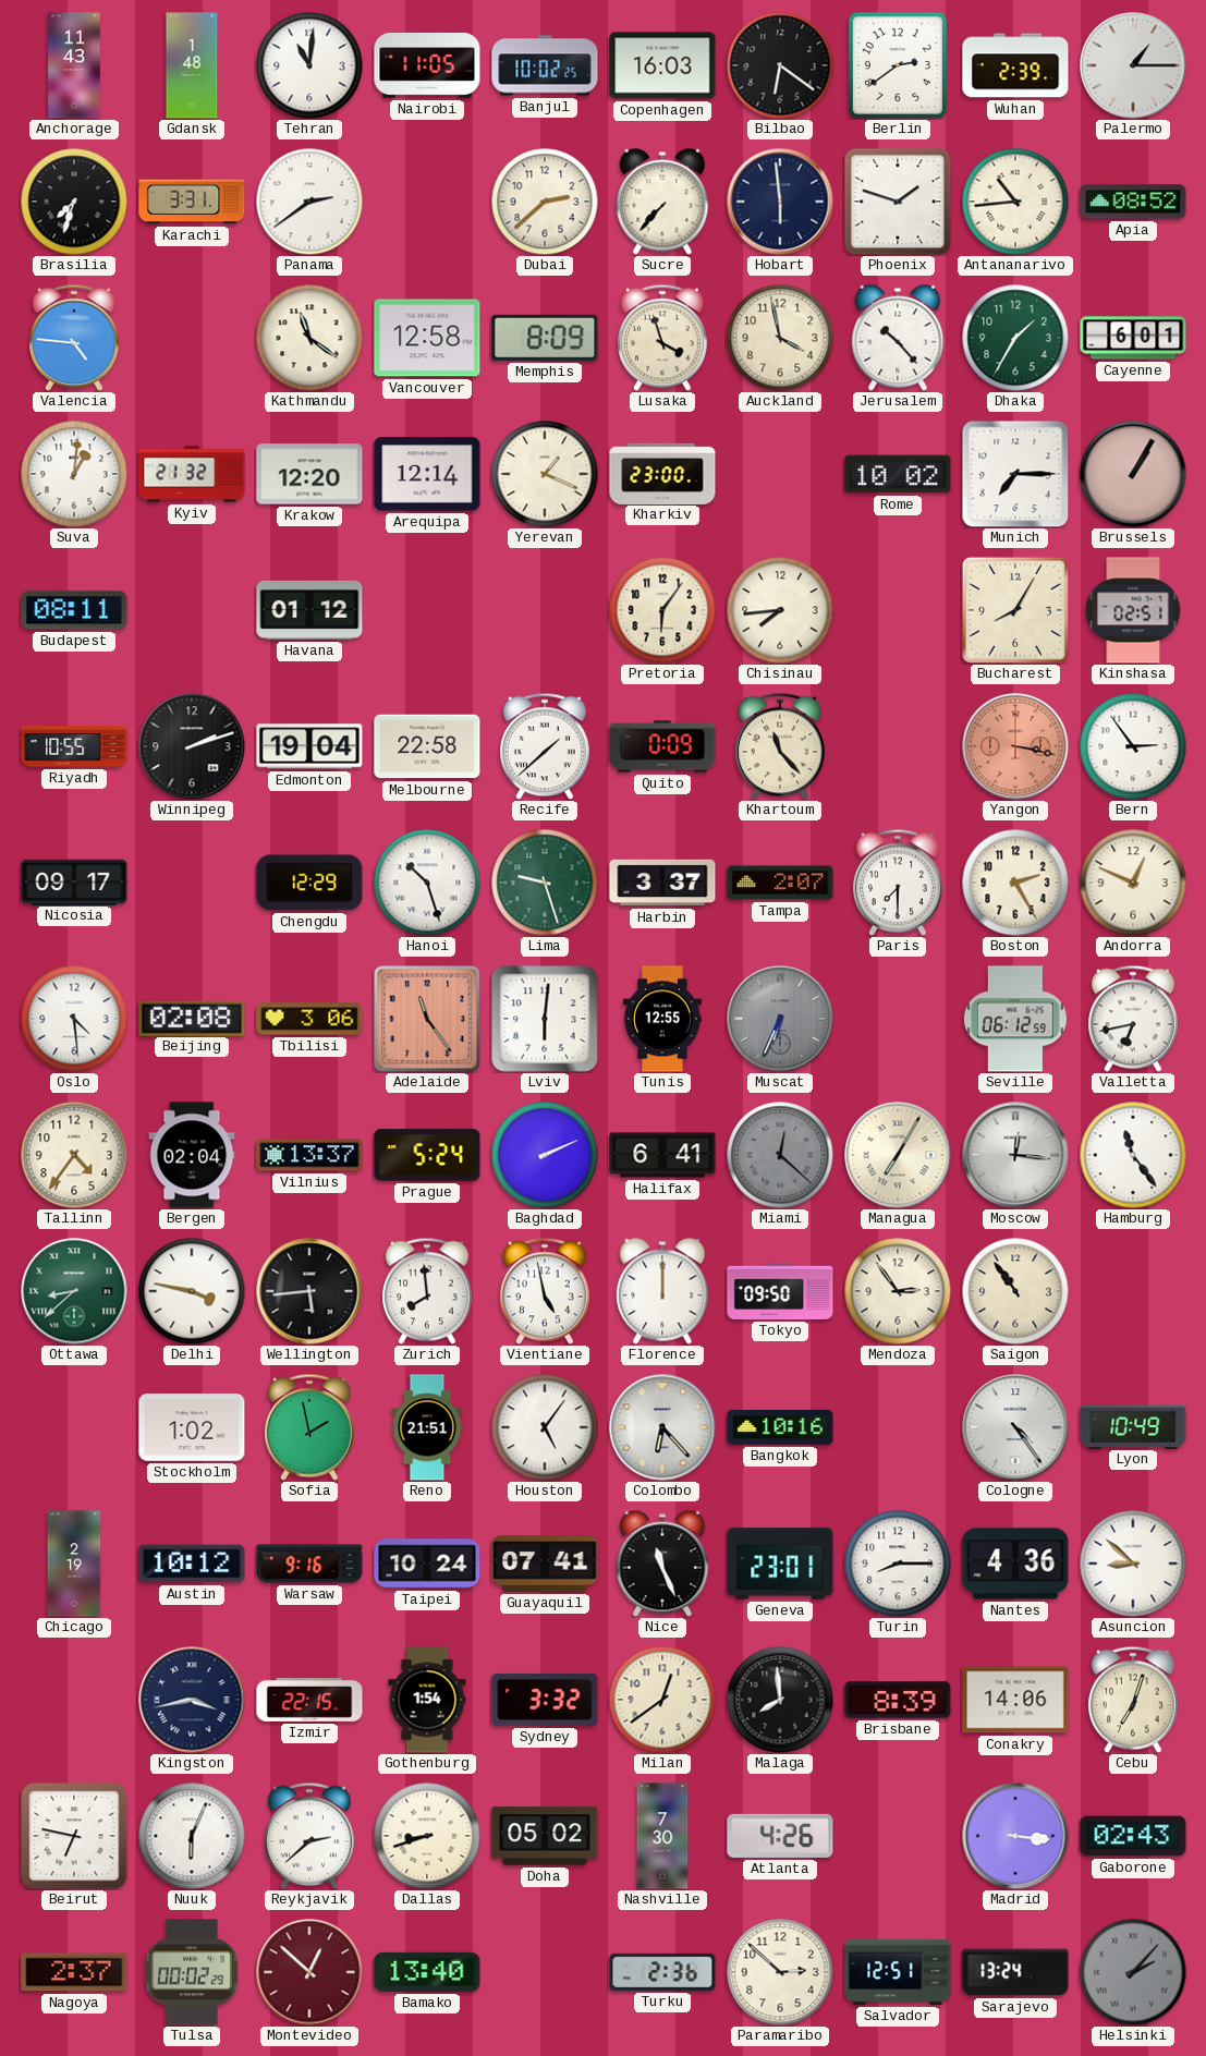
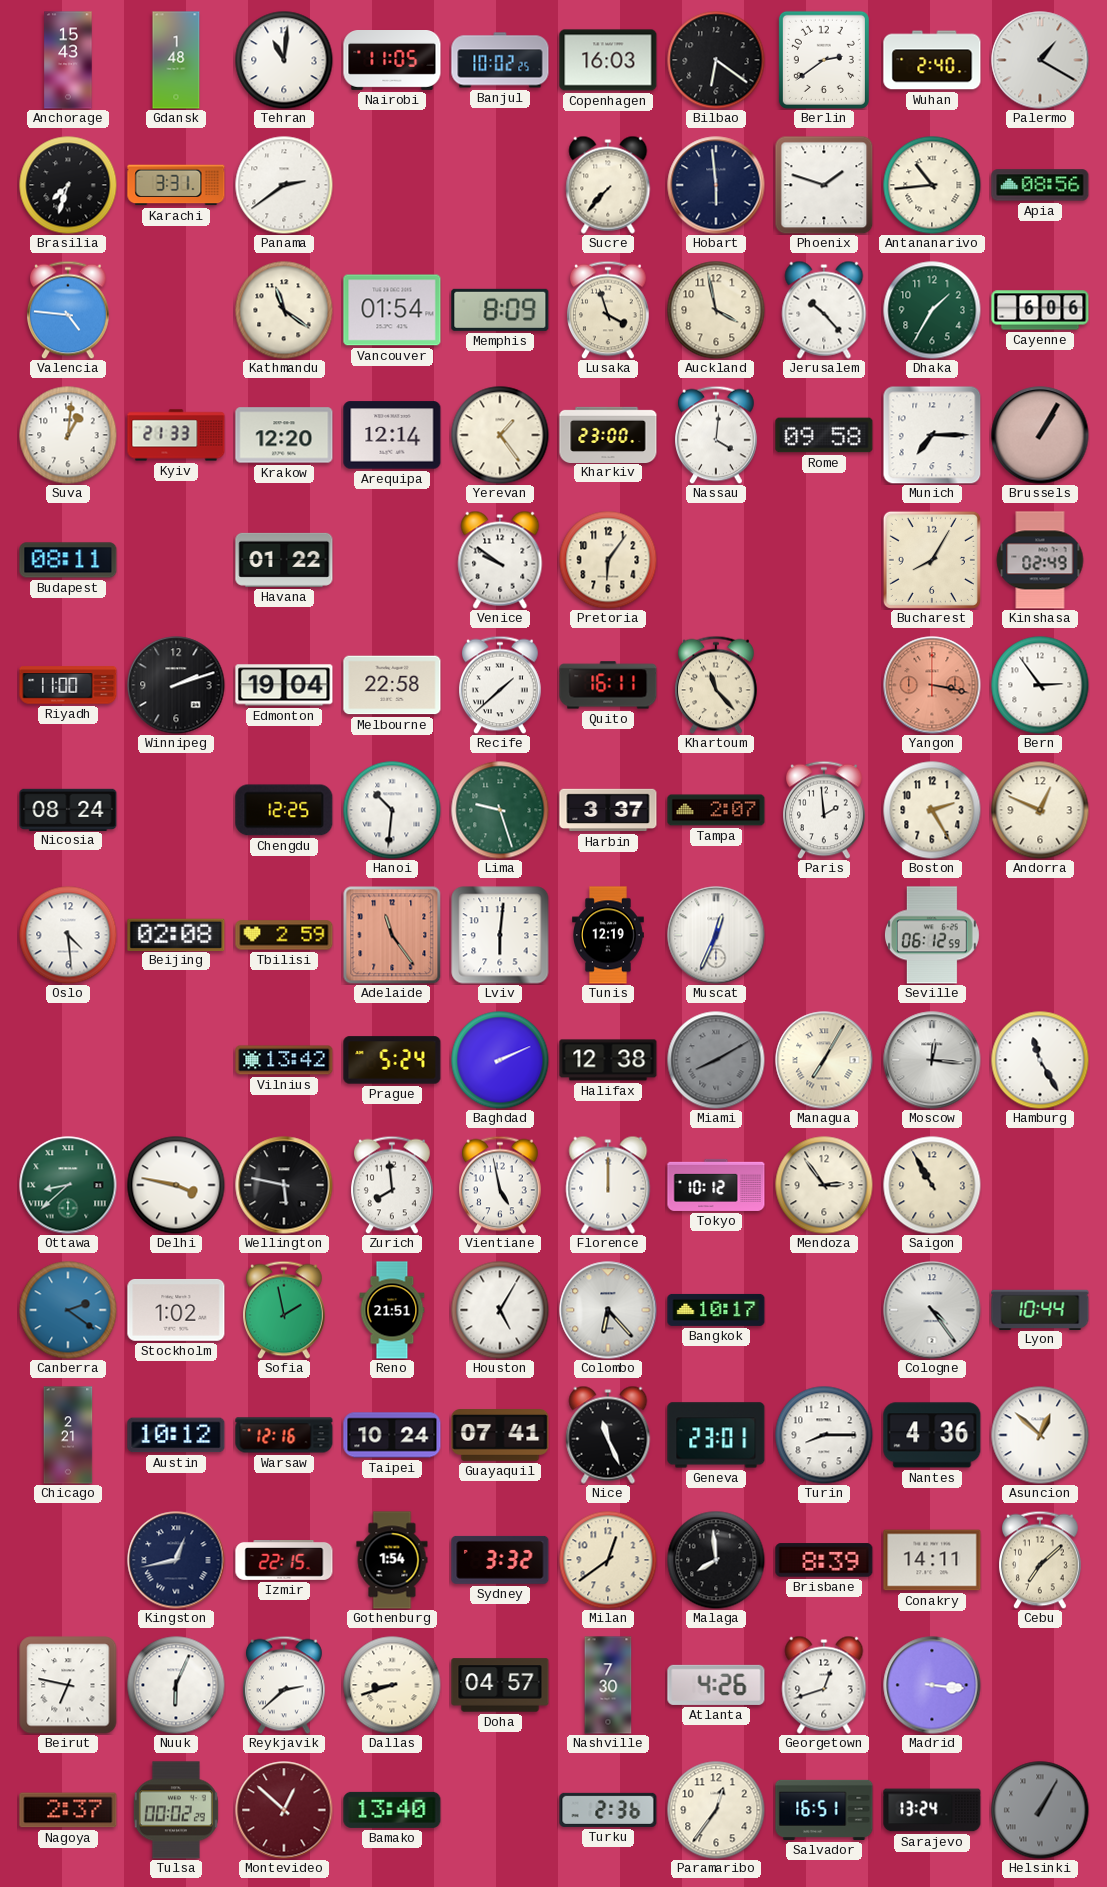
Anchorage: 11:43 -> 15:43
Wuhan: 2:39 -> 2:40
Palermo: 1:15 -> 1:20
Dubai: 2:38 -> none
Apia: 08:52 -> 08:56
Vancouver: 12:58 -> 01:54
Cayenne: 6:01 -> 6:06
Kyiv: 21:32 -> 21:33
Yerevan: 1:19 -> 1:24
Nassau: none -> 4:01
Rome: 10:02 -> 09:58
Havana: 01:12 -> 01:22
Venice: none -> 9:51
Chisinau: 7:44 -> none
Kinshasa: 02:51 -> 02:49
Riyadh: 10:55 -> 11:00
Quito: 0:09 -> 16:11
Nicosia: 09:17 -> 08:24
Chengdu: 12:29 -> 12:25
Hanoi: 10:27 -> 10:31
Paris: 7:30 -> 1:59
Tbilisi: 3:06 -> 2:59
Tunis: 12:55 -> 12:19
Muscat: 6:34 -> 12:34
Muscat dial: grey -> white
Valletta: 6:43 -> none
Tallinn: 4:36 -> none
Bergen: 02:04 -> none
Vilnius: 13:37 -> 13:42
Halifax: 6:41 -> 12:38
Miami: 12:22 -> 8:10
Hamburg: 11:24 -> 11:25
Wellington: 5:44 -> 5:47
Tokyo: 09:50 -> 10:12
Saigon: 10:54 -> 10:55
Canberra: none -> 2:21
Houston: 5:06 -> 5:05
Bangkok: 10:16 -> 10:17
Lyon: 10:49 -> 10:44
Chicago: 2:19 -> 2:21
Warsaw: 9:16 -> 12:16
Asuncion: 8:52 -> 12:52
Kingston: 3:43 -> 12:43
Conakry: 14:06 -> 14:11
Cebu: 7:03 -> 7:08
Doha: 05:02 -> 04:57
Georgetown: none -> 12:42
Gaborone: 02:43 -> none
Paramaribo: 2:52 -> 12:36
Salvador: 12:51 -> 16:51
Helsinki: 2:07 -> 1:05
